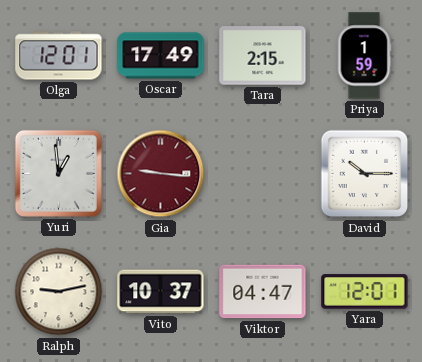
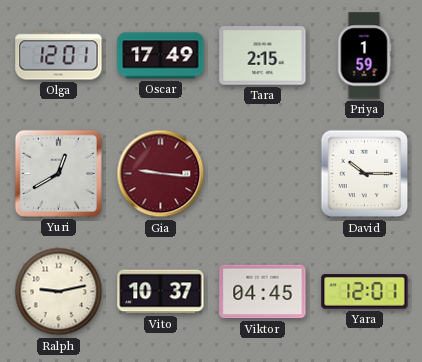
Yuri: 12:59 -> 12:40
Viktor: 04:47 -> 04:45
